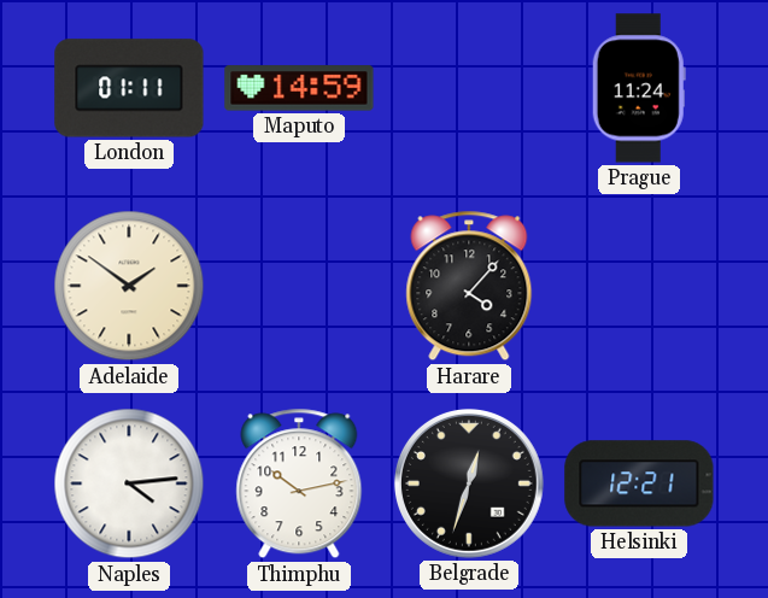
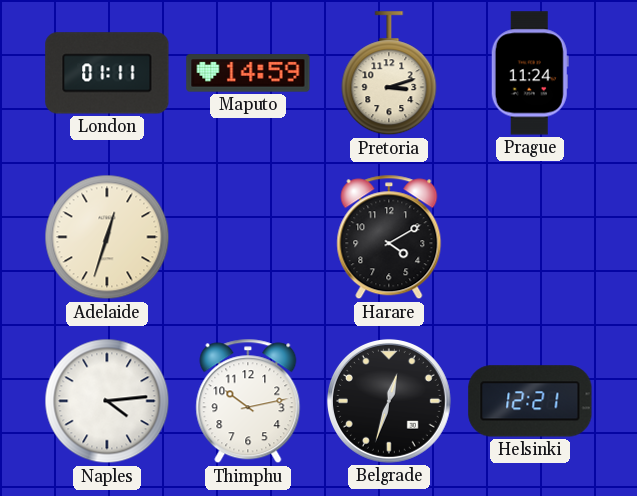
Pretoria: none -> 3:12
Adelaide: 1:51 -> 12:33
Harare: 4:07 -> 4:10
